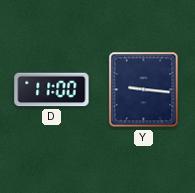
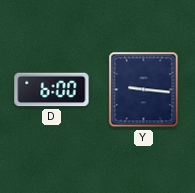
D: 11:00 -> 6:00
